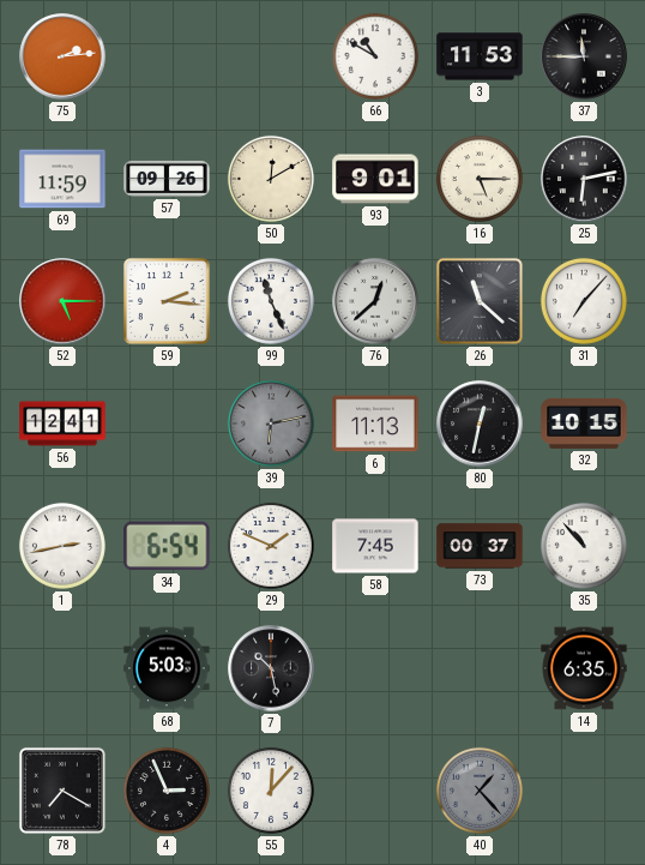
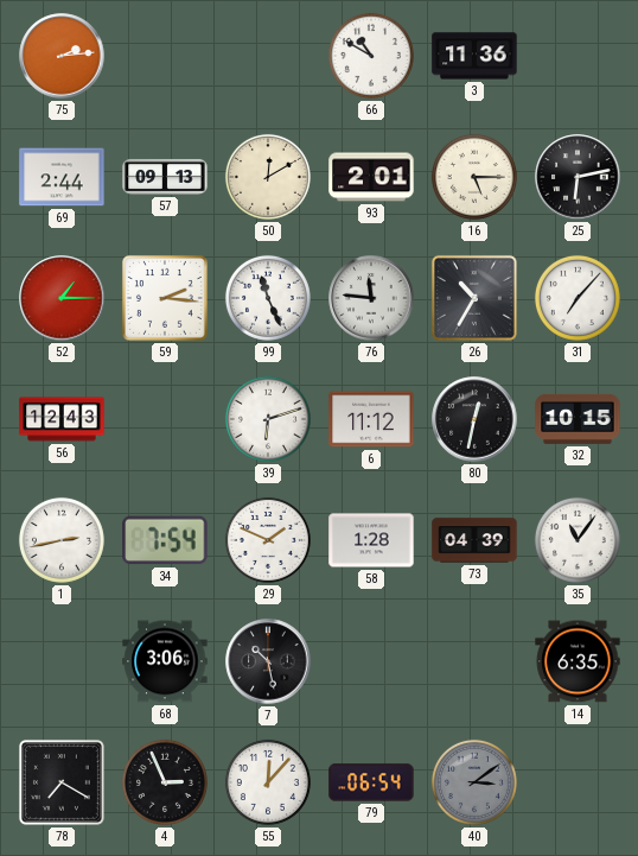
3: 11:53 -> 11:36
37: 11:45 -> none
69: 11:59 -> 2:44
57: 09:26 -> 09:13
93: 9:01 -> 2:01
52: 5:15 -> 1:15
76: 12:38 -> 11:46
26: 11:22 -> 10:35
56: 12:41 -> 12:43
39: 6:13 -> 6:12
39 dial: grey -> white
6: 11:13 -> 11:12
34: 6:54 -> 7:54
58: 7:45 -> 1:28
73: 00:37 -> 04:39
35: 10:53 -> 11:06
68: 5:03 -> 3:06
79: none -> 06:54
40: 1:23 -> 3:09
